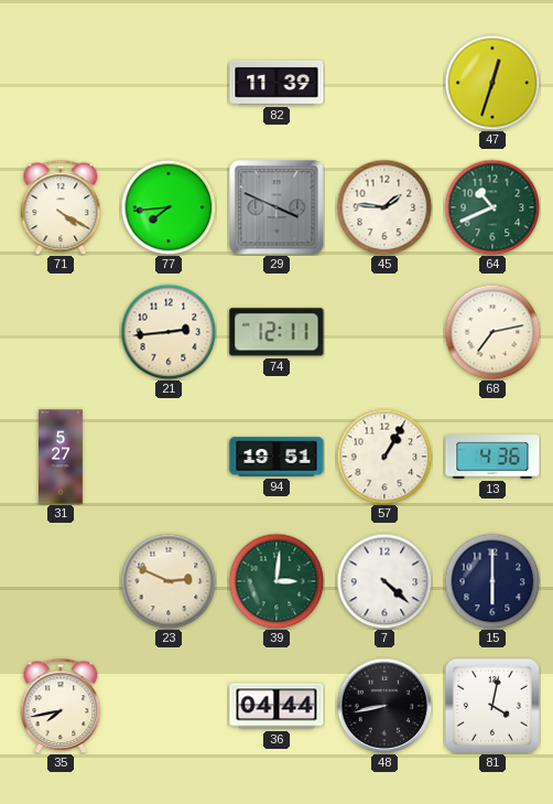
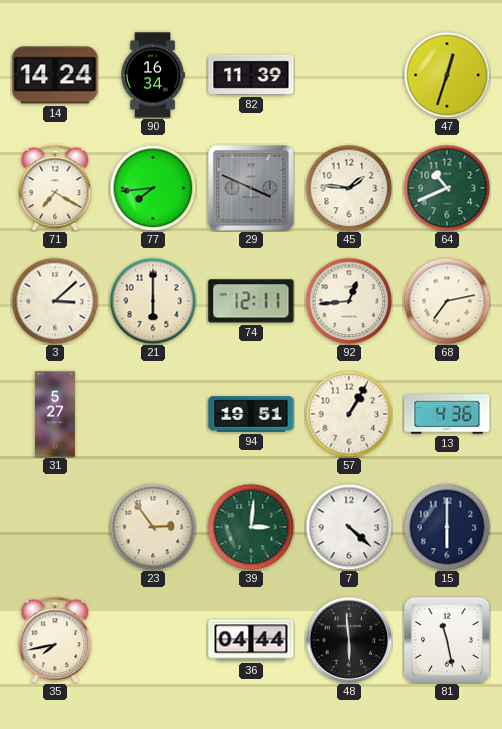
14: none -> 14:24
90: none -> 16:34
71: 4:20 -> 7:20
3: none -> 3:08
21: 2:44 -> 6:00
92: none -> 12:44
23: 2:49 -> 2:54
48: 8:43 -> 5:59
81: 4:02 -> 11:28
